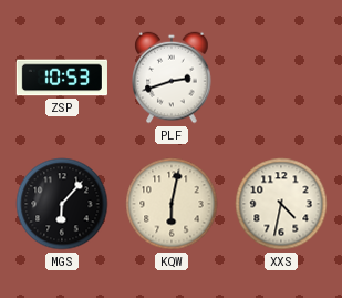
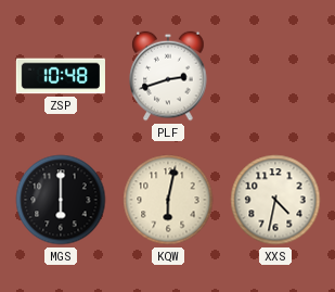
ZSP: 10:53 -> 10:48
MGS: 6:07 -> 6:00
